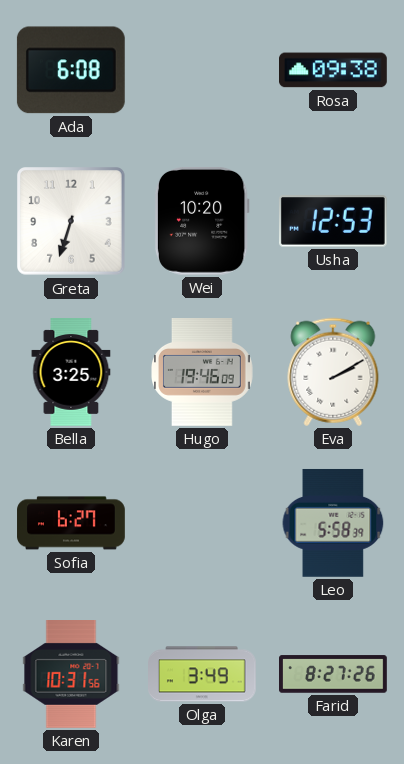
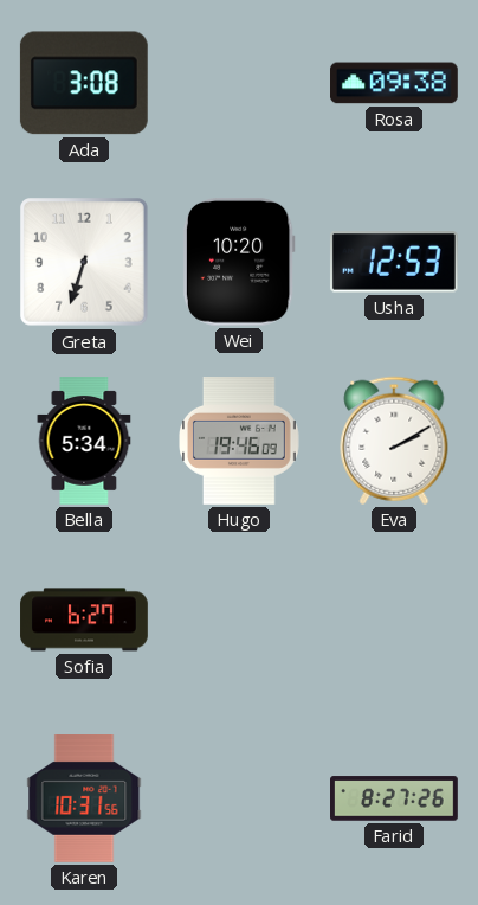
Ada: 6:08 -> 3:08
Bella: 3:25 -> 5:34
Leo: 5:58 -> none
Olga: 3:49 -> none
